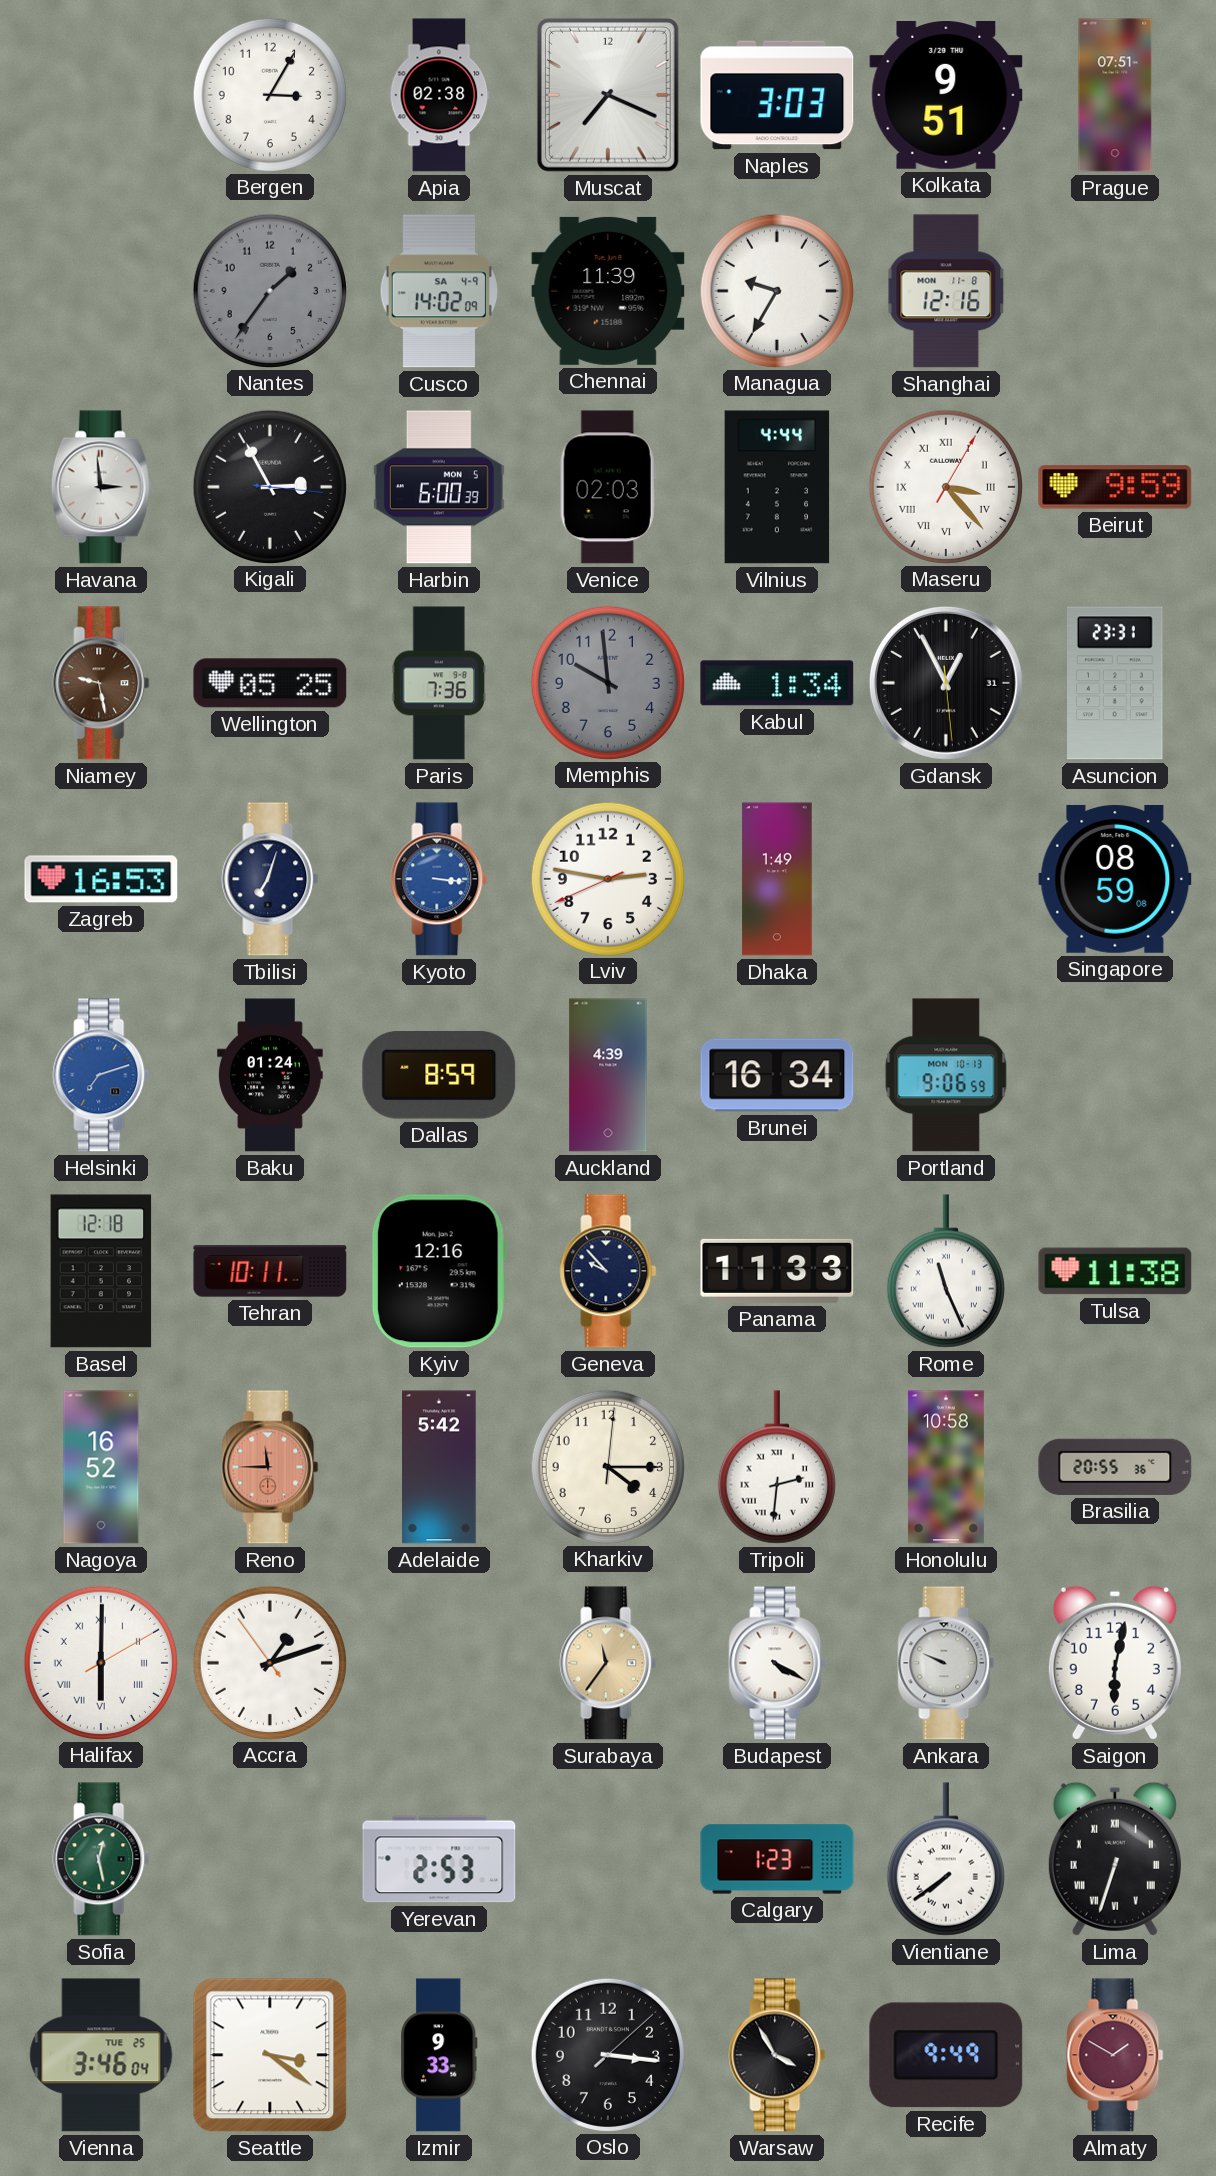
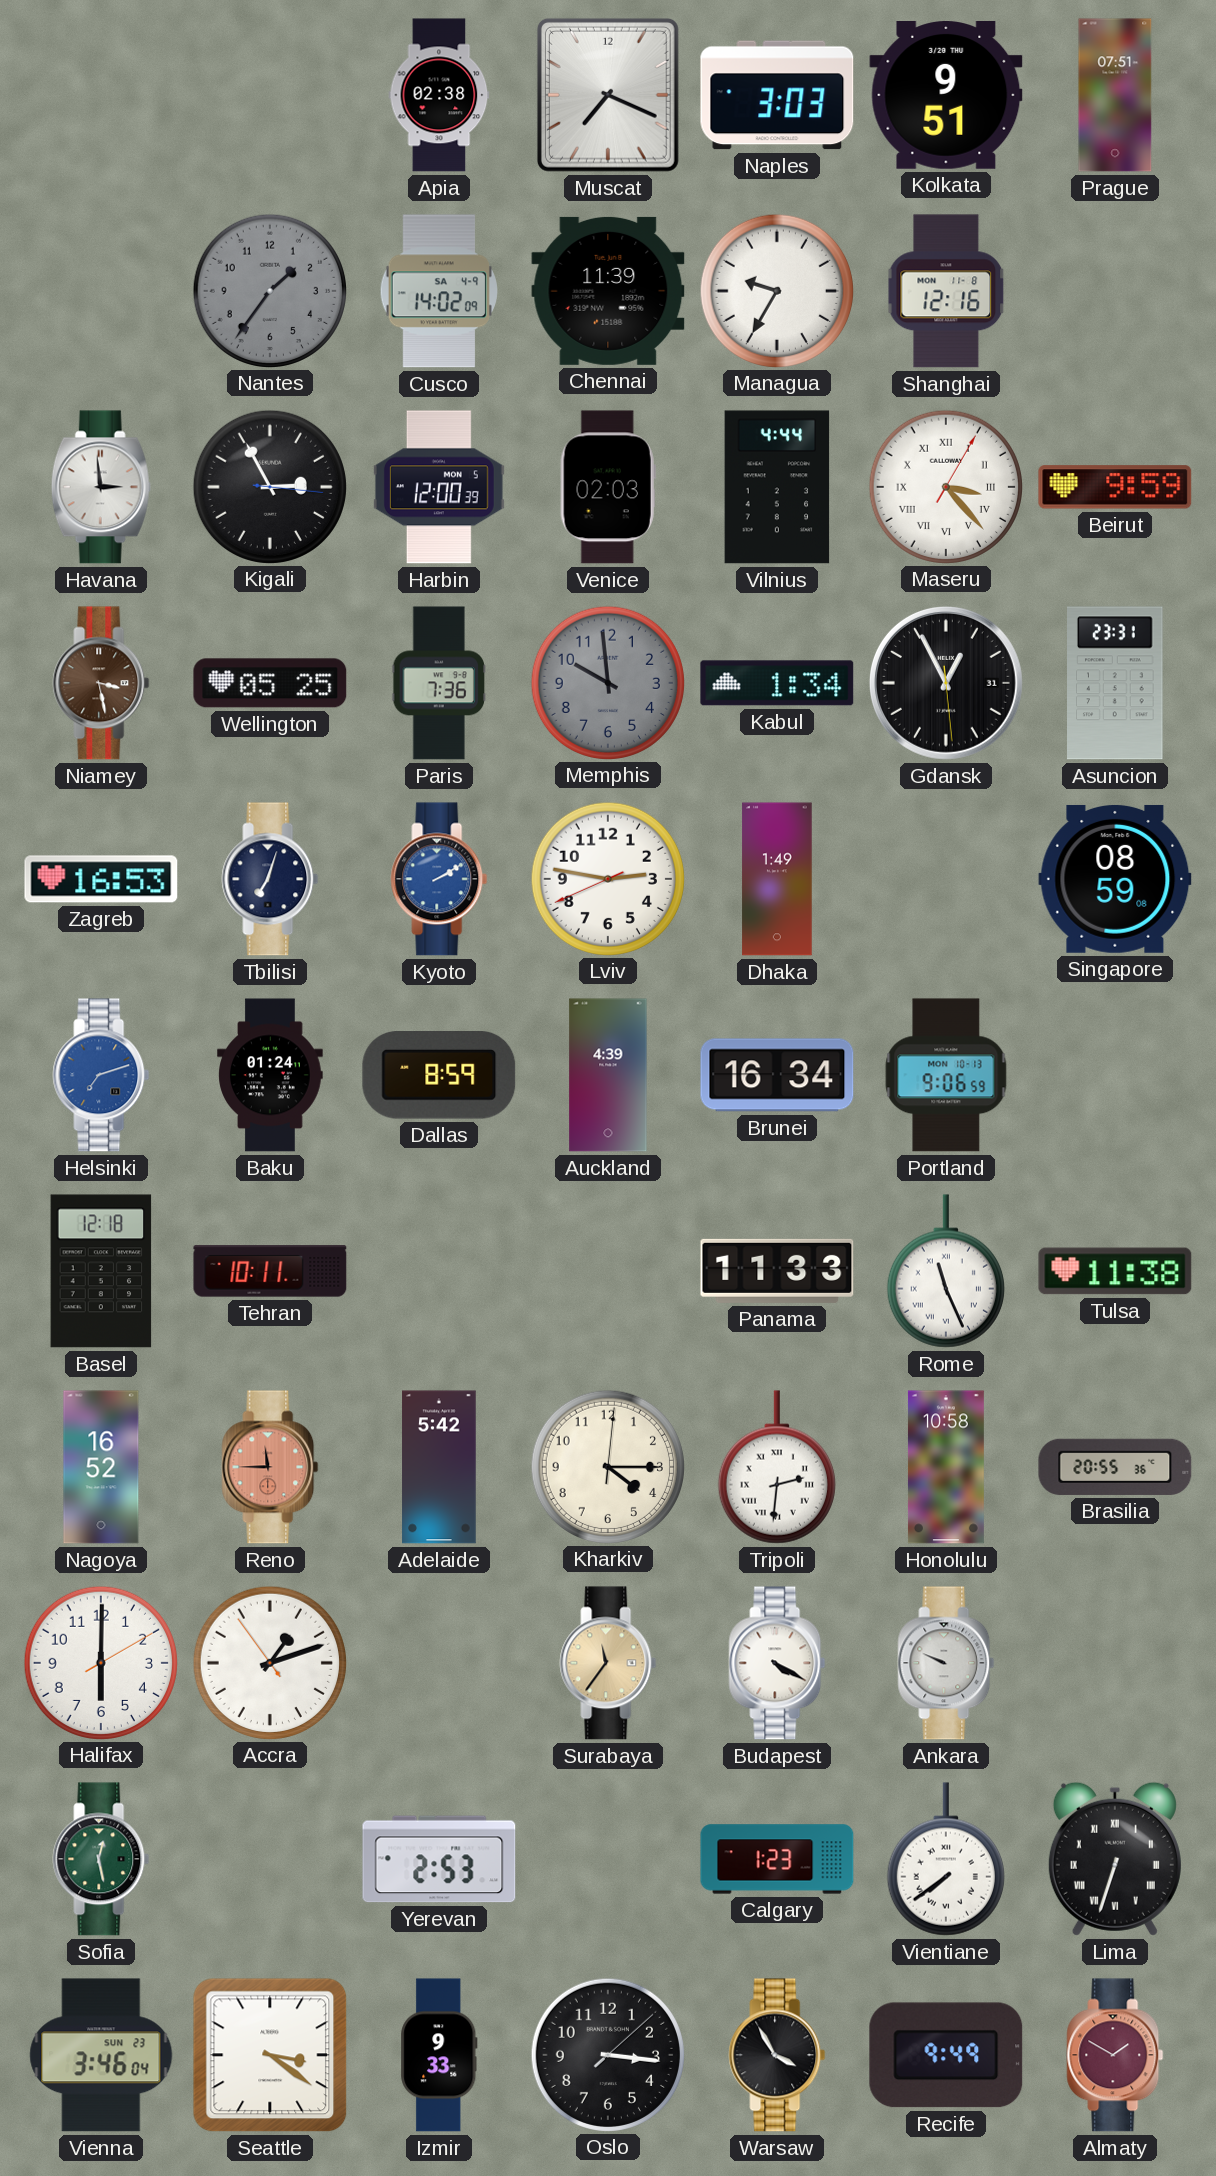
Bergen: 3:05 -> none
Harbin: 6:00 -> 12:00
Niamey: 9:28 -> 3:28
Kyoto: 3:16 -> 2:10
Kyiv: 12:16 -> none
Geneva: 9:53 -> none
Halifax numerals: Roman -> Arabic
Saigon: 6:02 -> none
Vienna date: TUE 25 -> SUN 23
